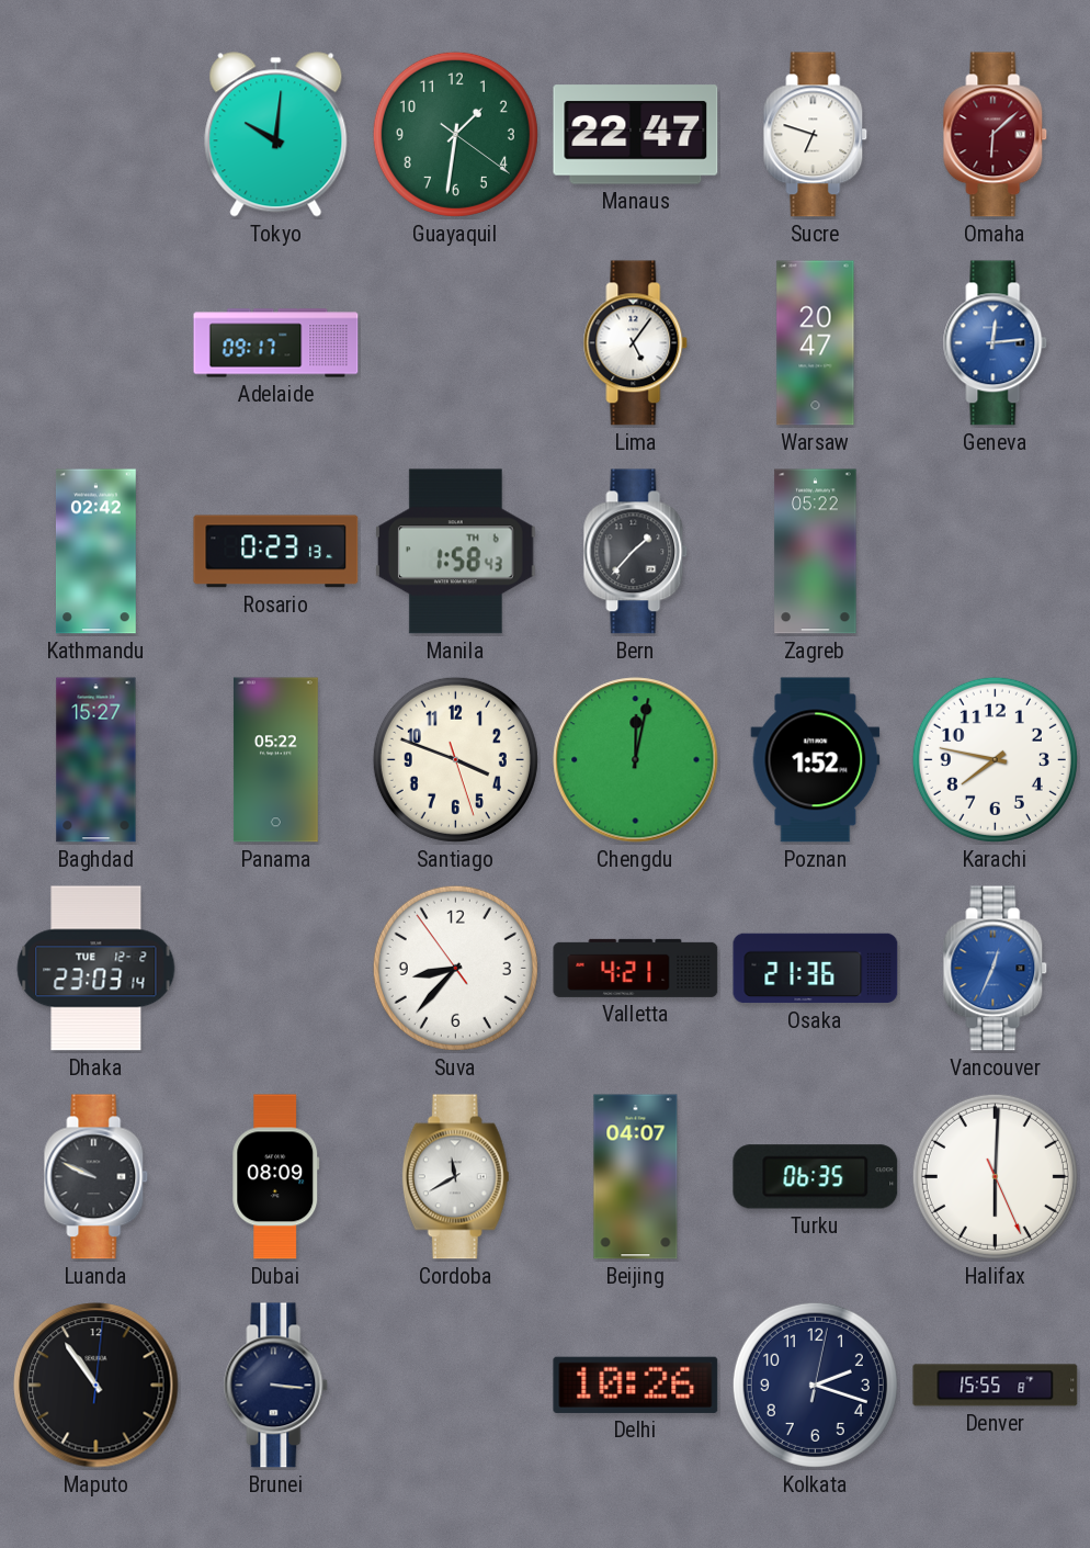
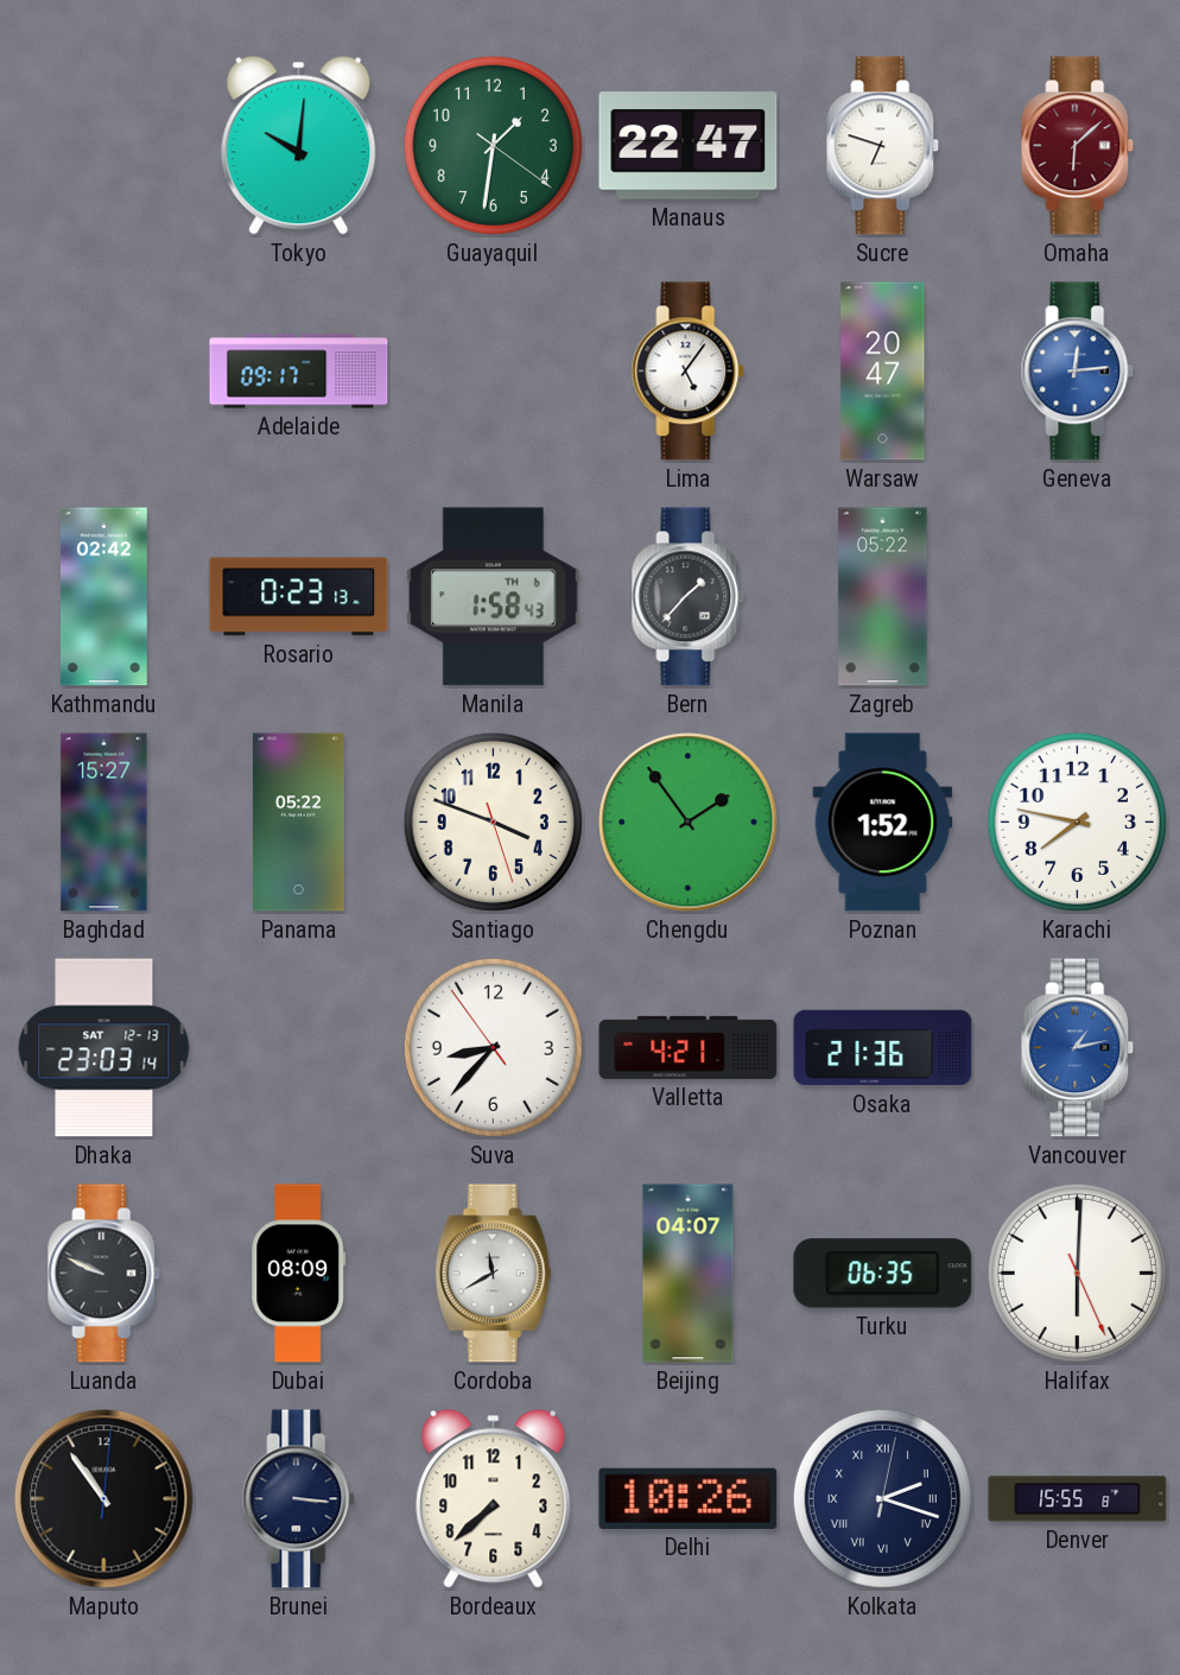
Chengdu: 12:02 -> 1:54
Dhaka date: TUE 12-2 -> SAT 12-13
Vancouver: 12:34 -> 1:13
Bordeaux: none -> 7:38
Kolkata numerals: Arabic -> Roman
